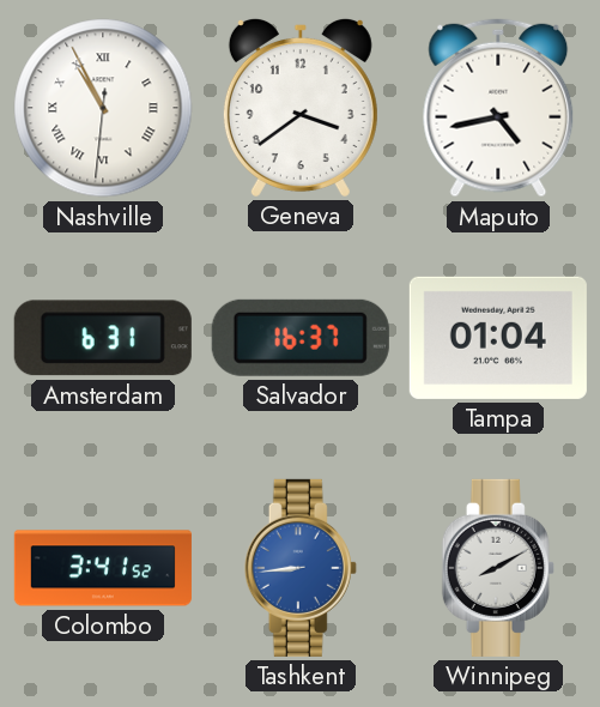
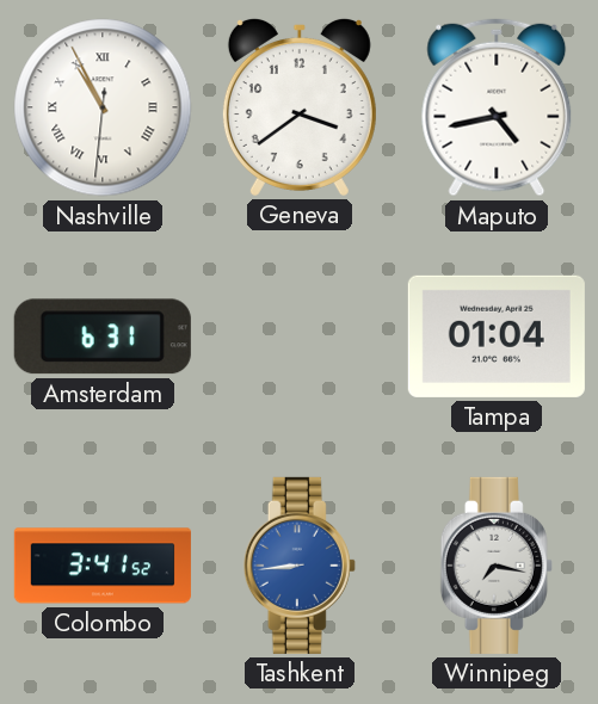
Salvador: 16:37 -> none
Winnipeg: 8:10 -> 7:17
